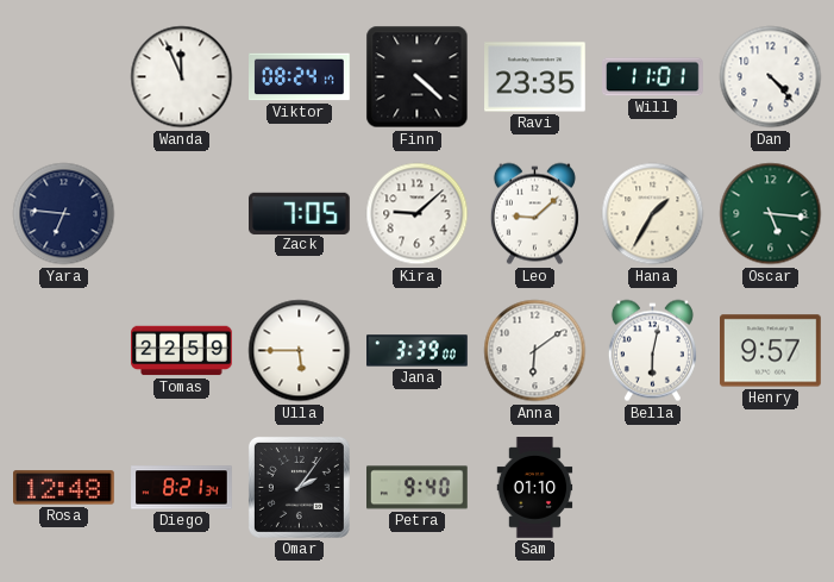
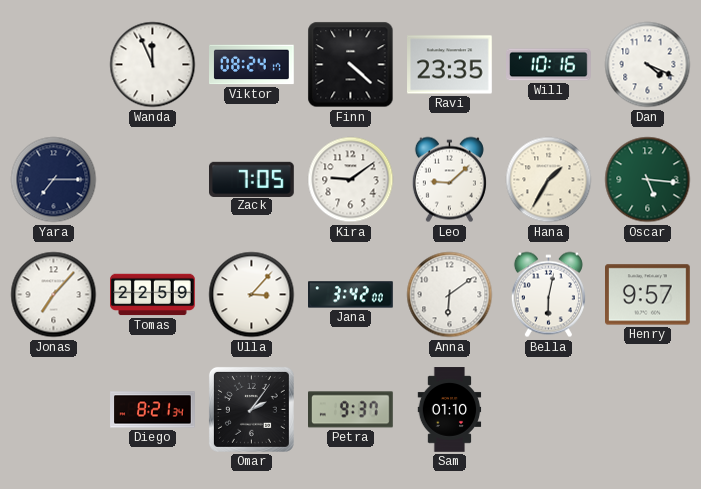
Will: 11:01 -> 10:16
Dan: 4:23 -> 4:19
Yara: 6:46 -> 7:15
Kira: 9:08 -> 9:09
Jonas: none -> 7:07
Ulla: 5:45 -> 3:07
Jana: 3:39 -> 3:42
Rosa: 12:48 -> none
Petra: 9:40 -> 9:37
